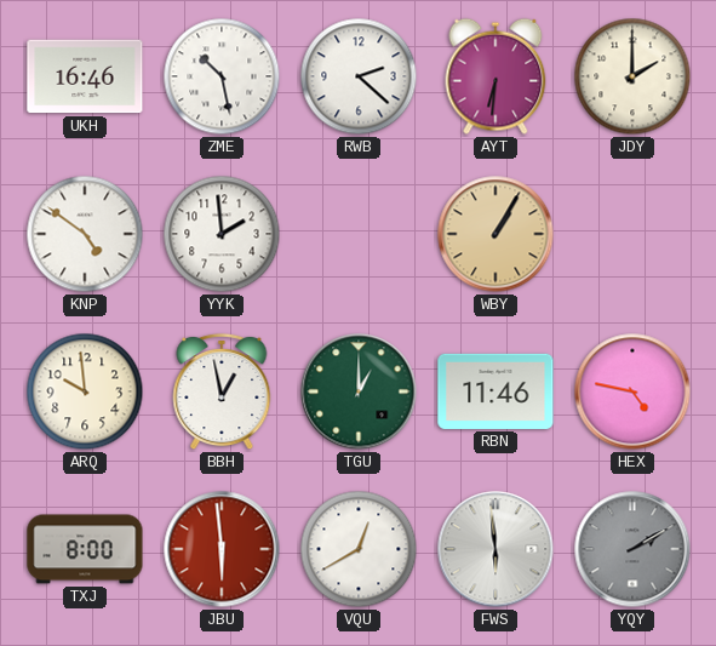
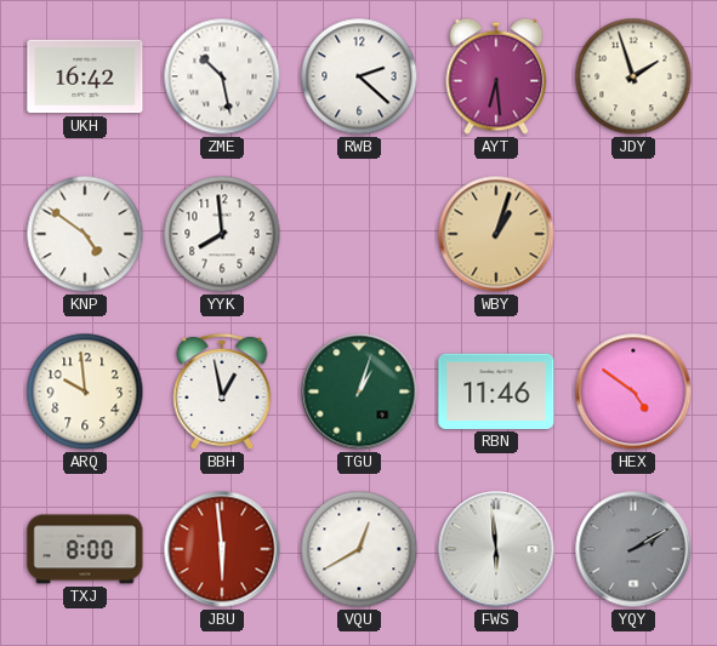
UKH: 16:46 -> 16:42
AYT: 6:31 -> 6:29
JDY: 2:00 -> 1:57
YYK: 1:59 -> 7:59
WBY: 1:05 -> 1:03
TGU: 1:00 -> 1:03
HEX: 4:47 -> 4:51
